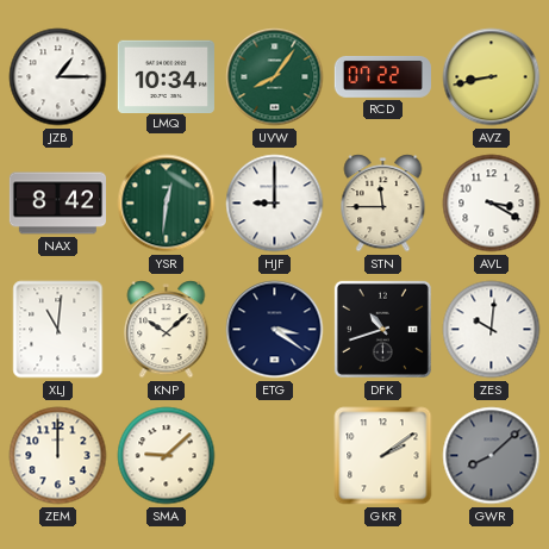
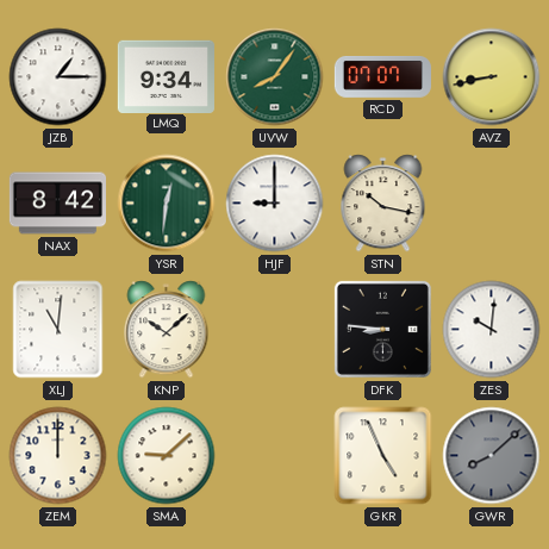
LMQ: 10:34 -> 9:34
RCD: 07:22 -> 07:07
STN: 11:45 -> 10:17
AVL: 3:20 -> none
ETG: 3:21 -> none
DFK: 10:42 -> 8:46
GKR: 2:09 -> 4:56
